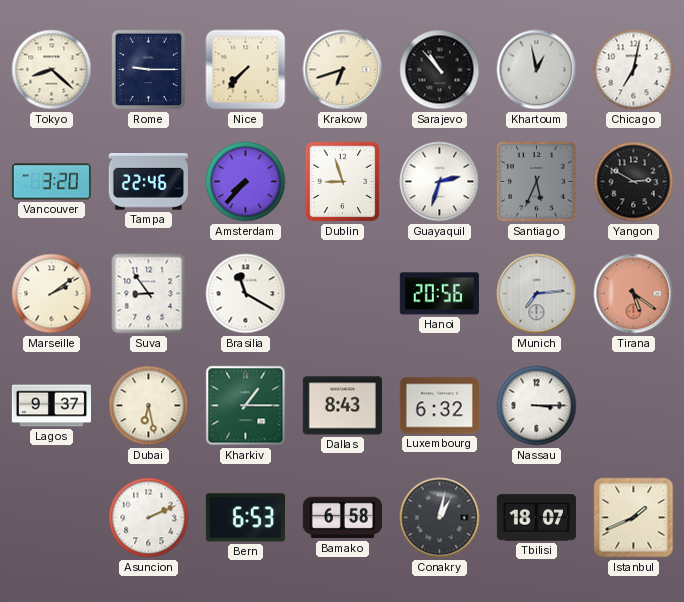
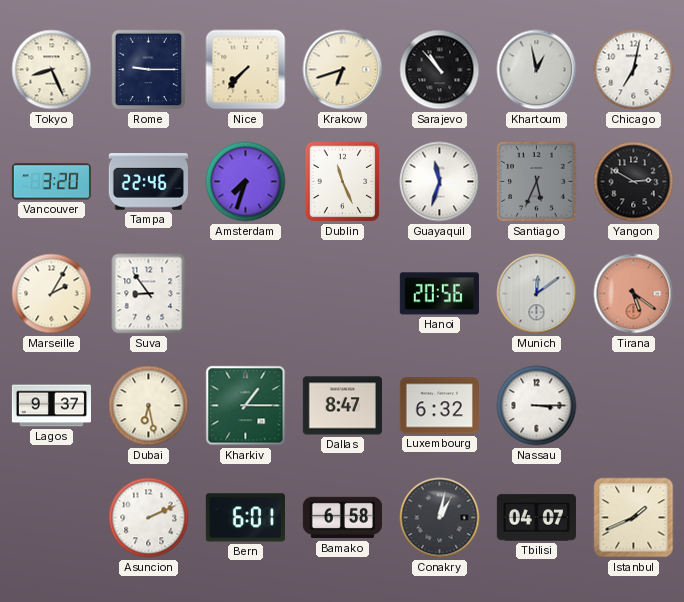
Tokyo: 8:22 -> 8:26
Amsterdam: 7:37 -> 7:33
Dublin: 8:57 -> 11:26
Guayaquil: 2:33 -> 11:33
Marseille: 2:09 -> 2:05
Brasilia: 11:20 -> none
Munich: 7:14 -> 12:09
Dallas: 8:43 -> 8:47
Bern: 6:53 -> 6:01
Tbilisi: 18:07 -> 04:07
